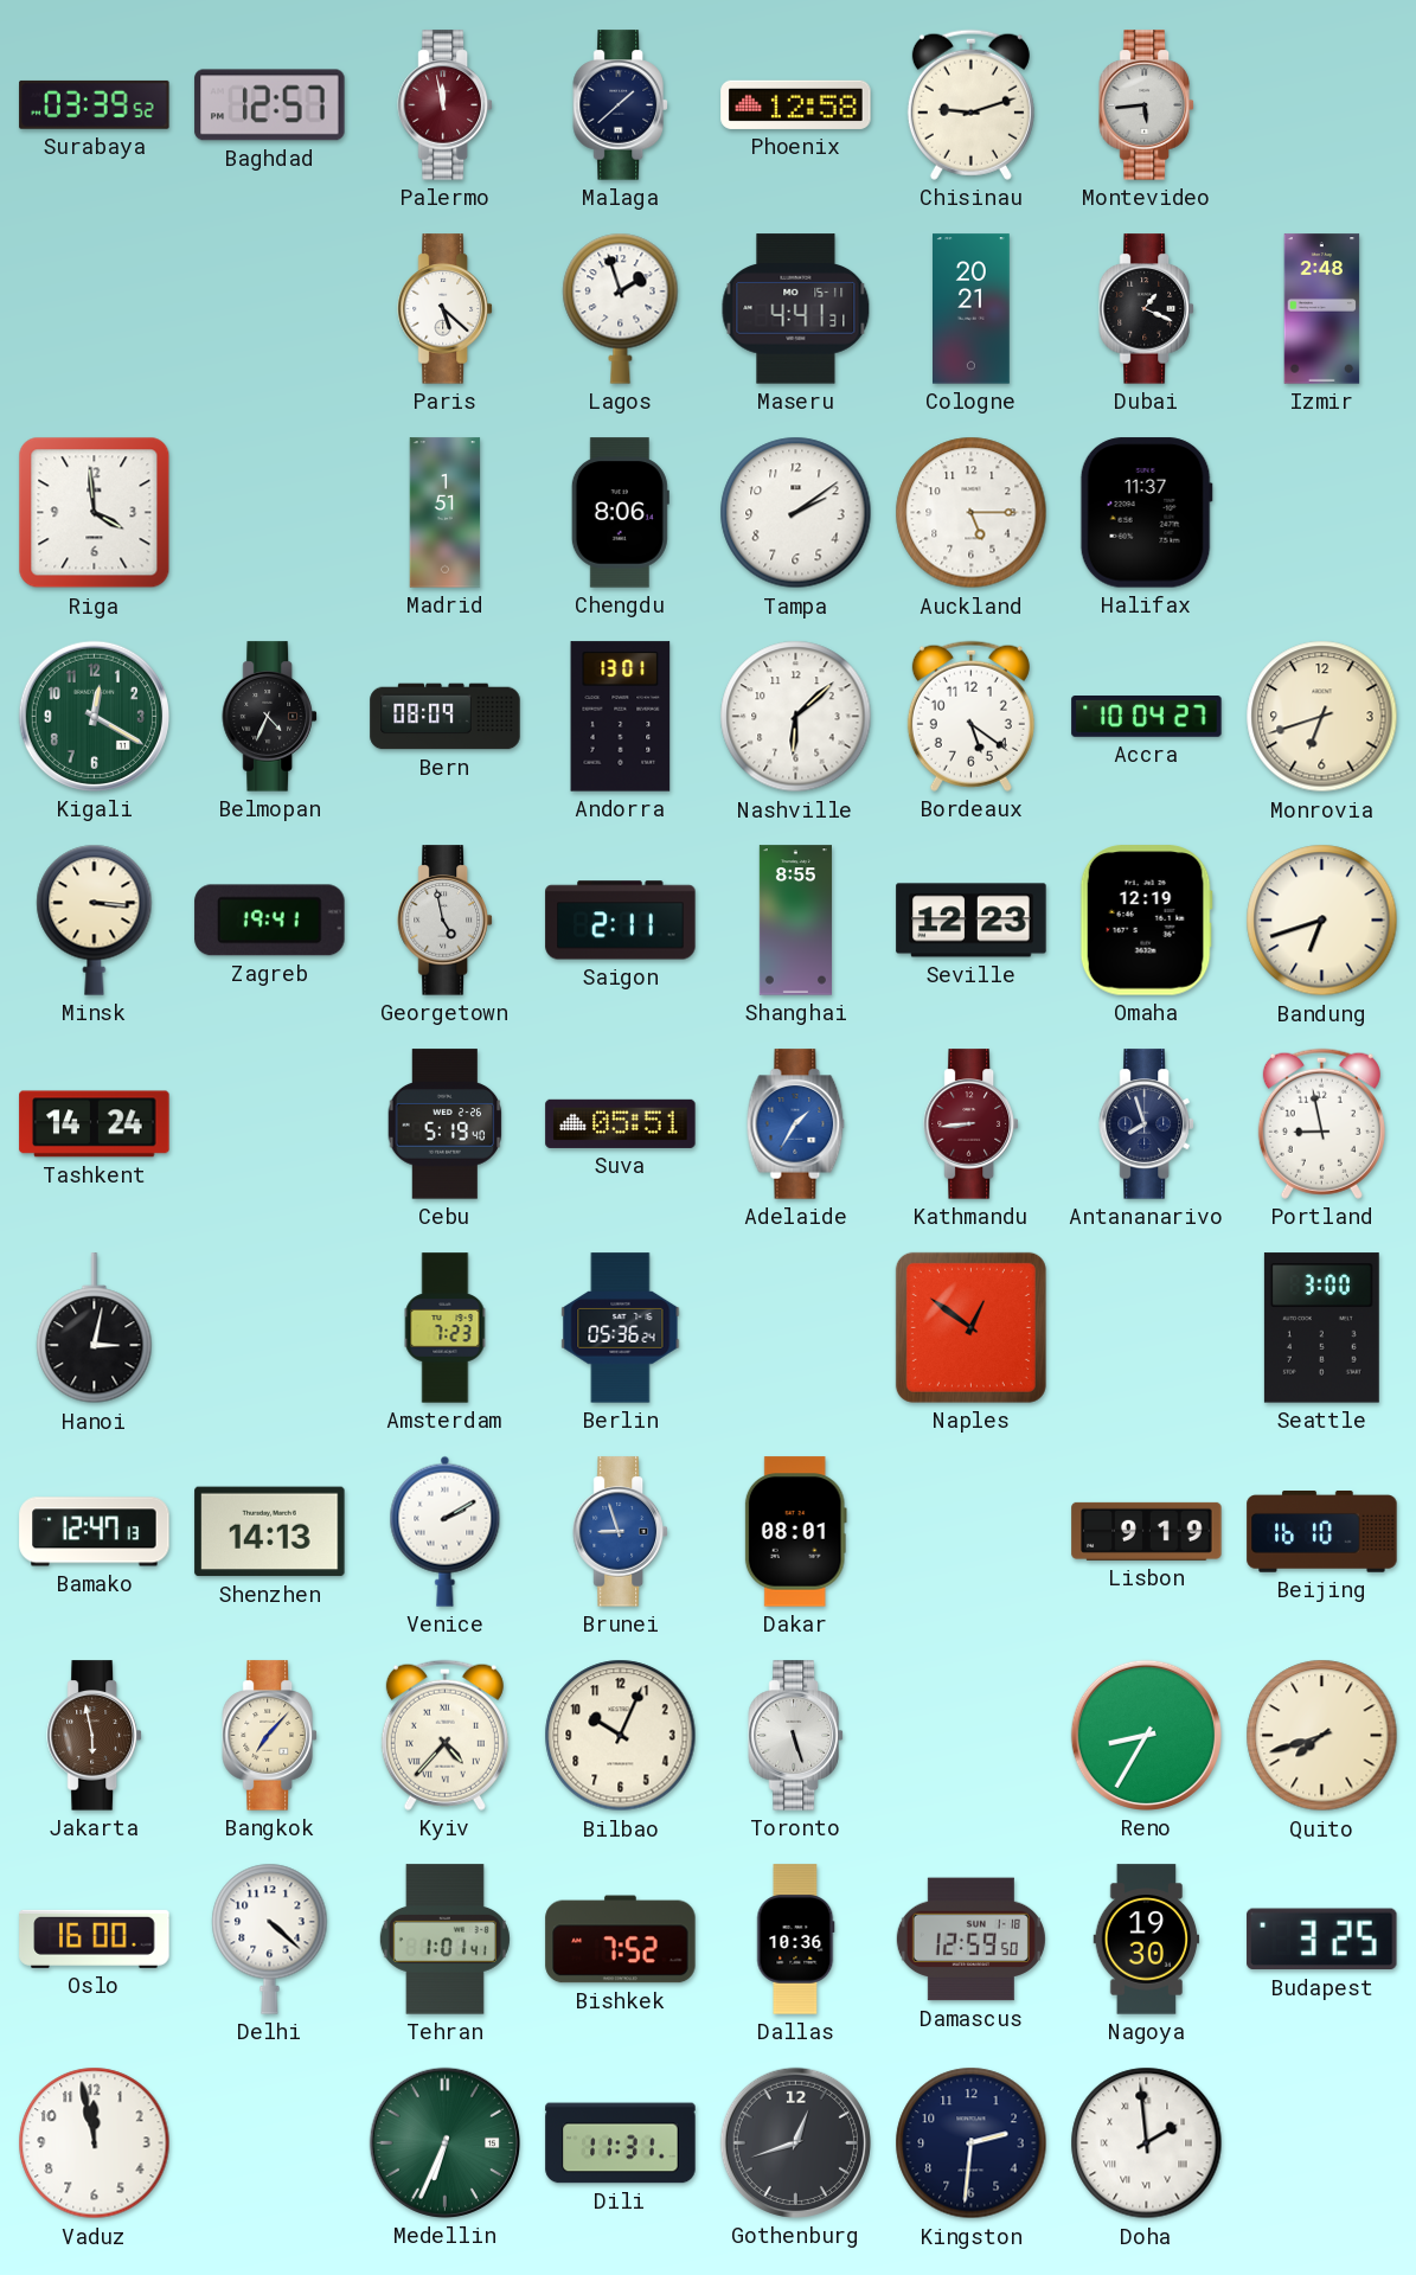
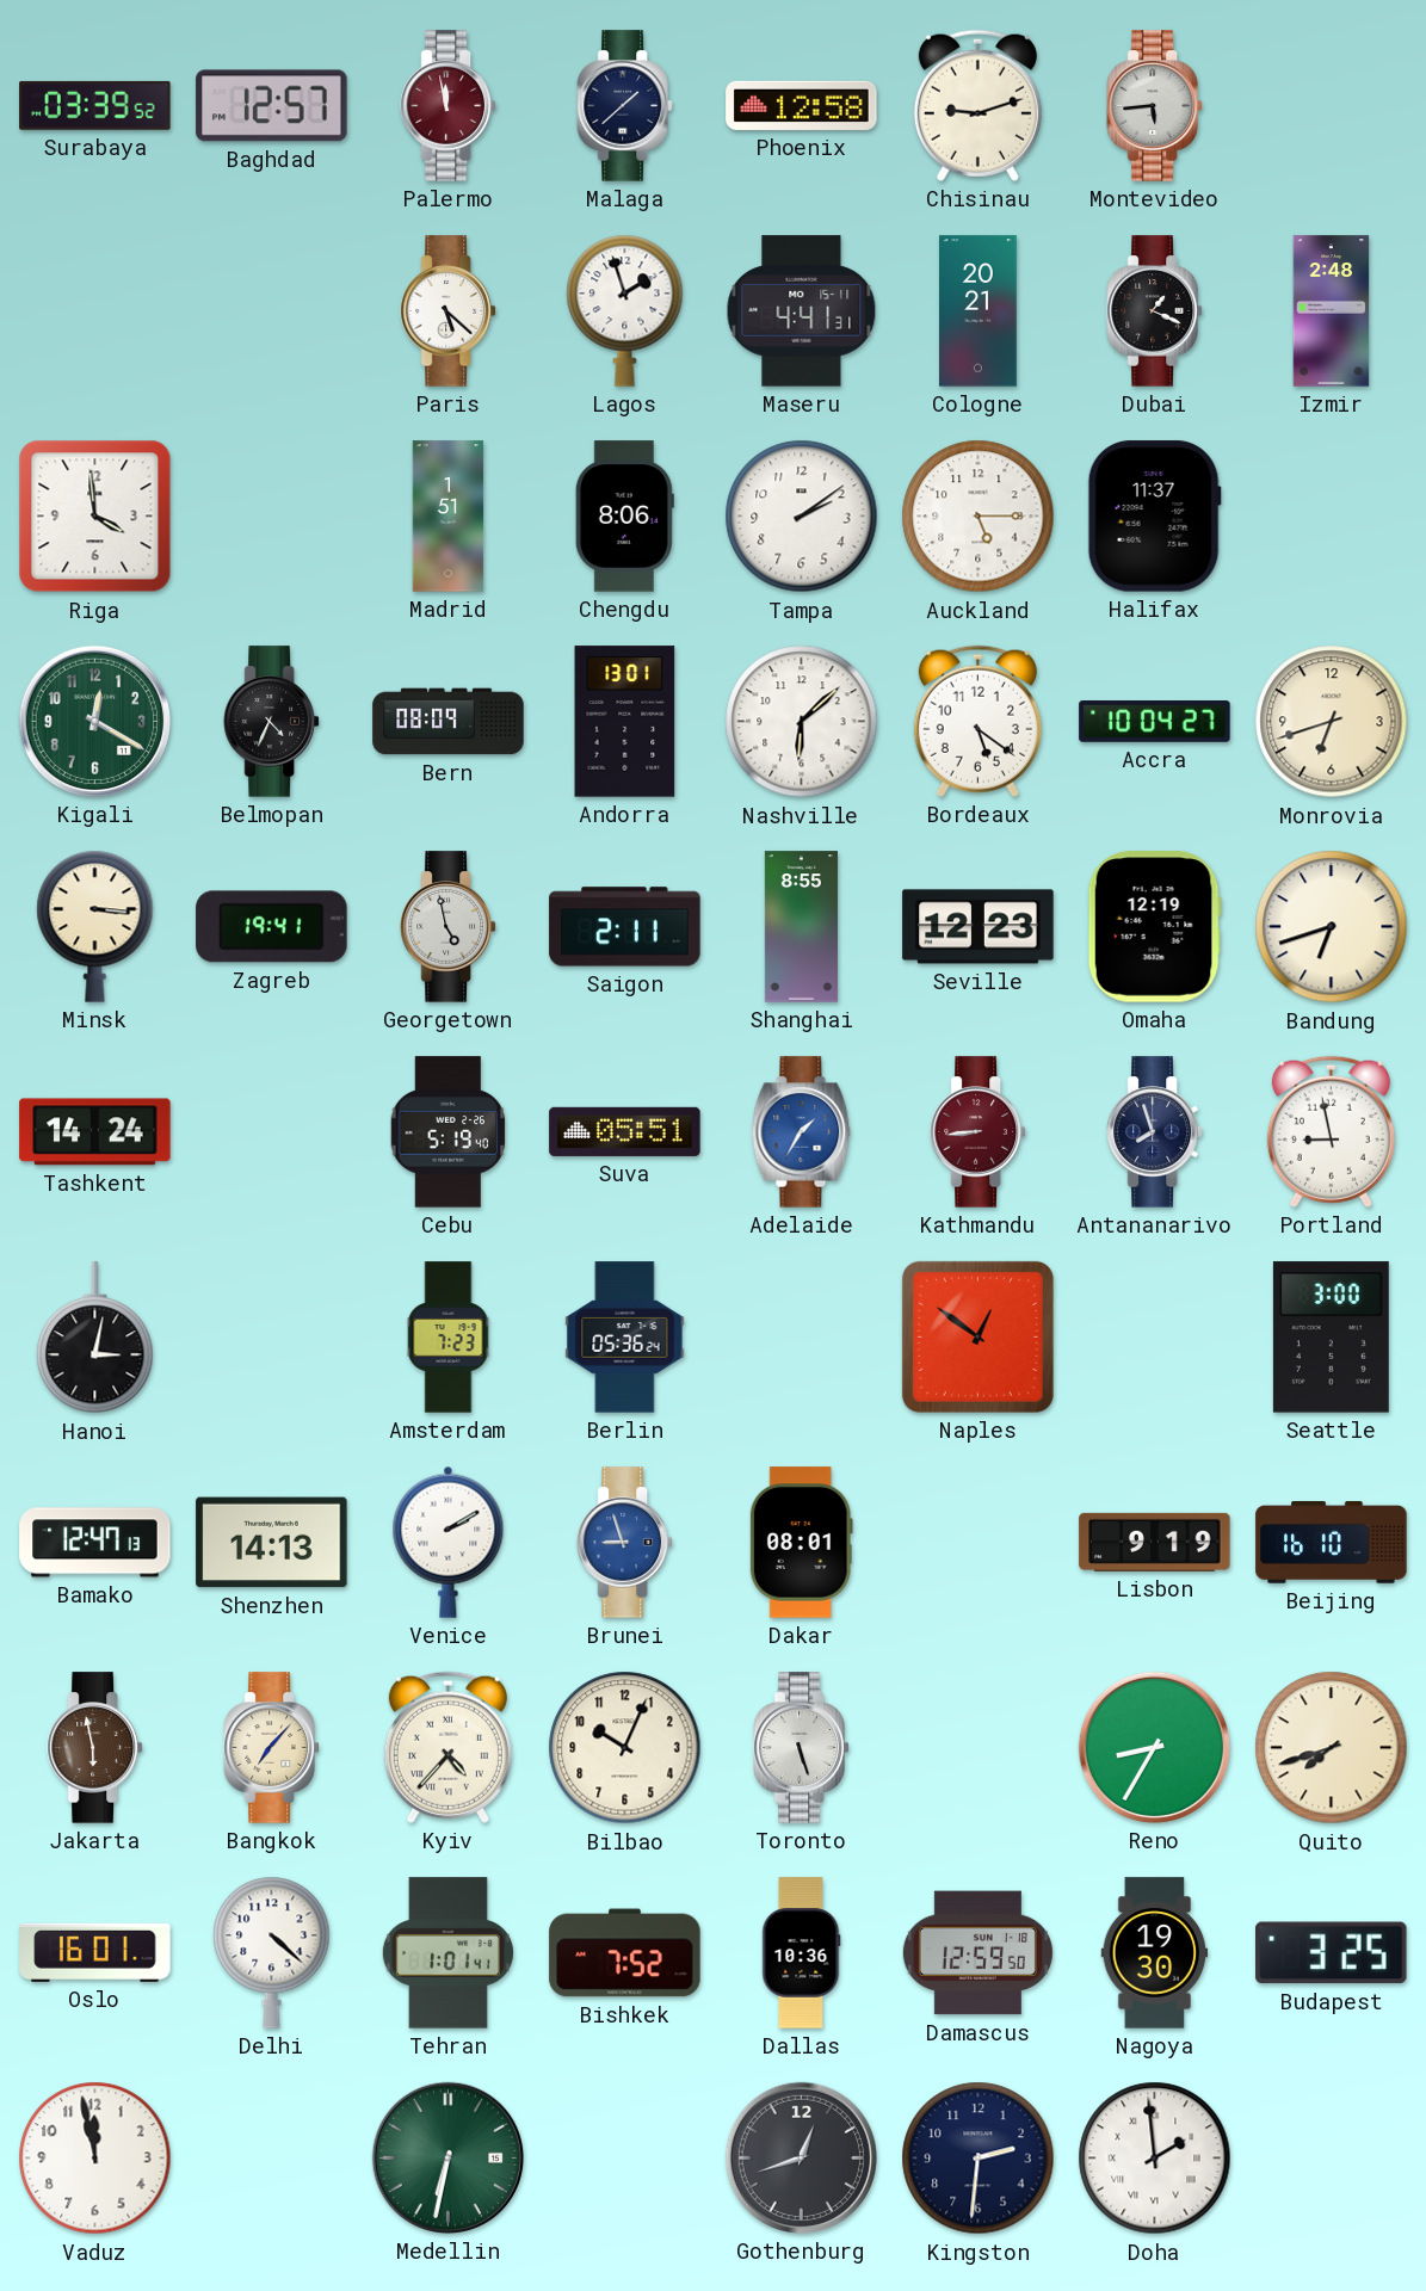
Oslo: 16:00 -> 16:01
Medellin: 6:34 -> 6:32
Dili: 11:31 -> none
